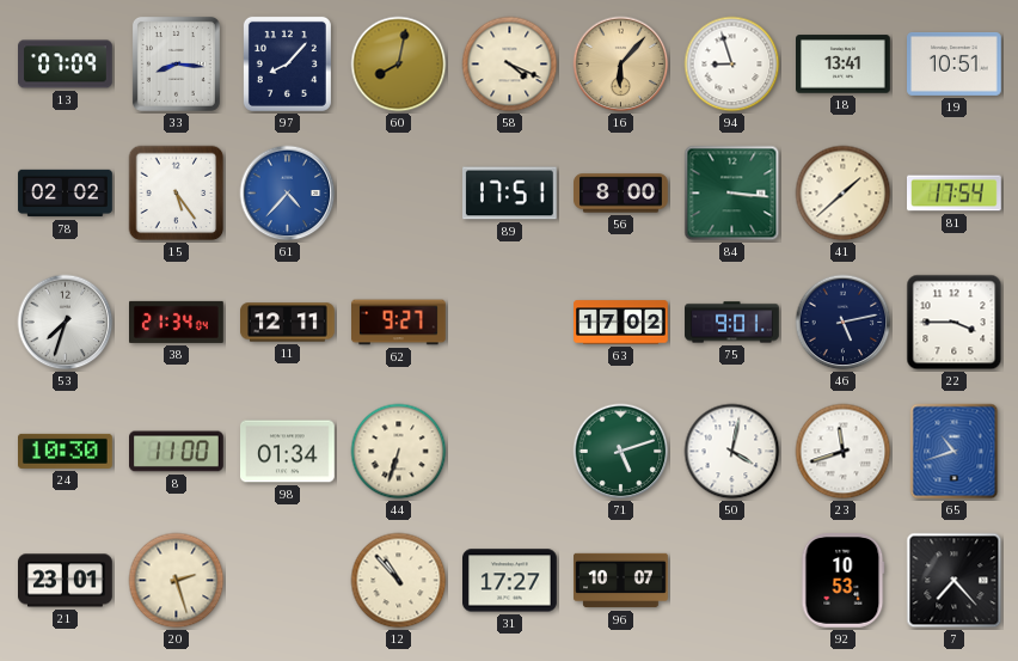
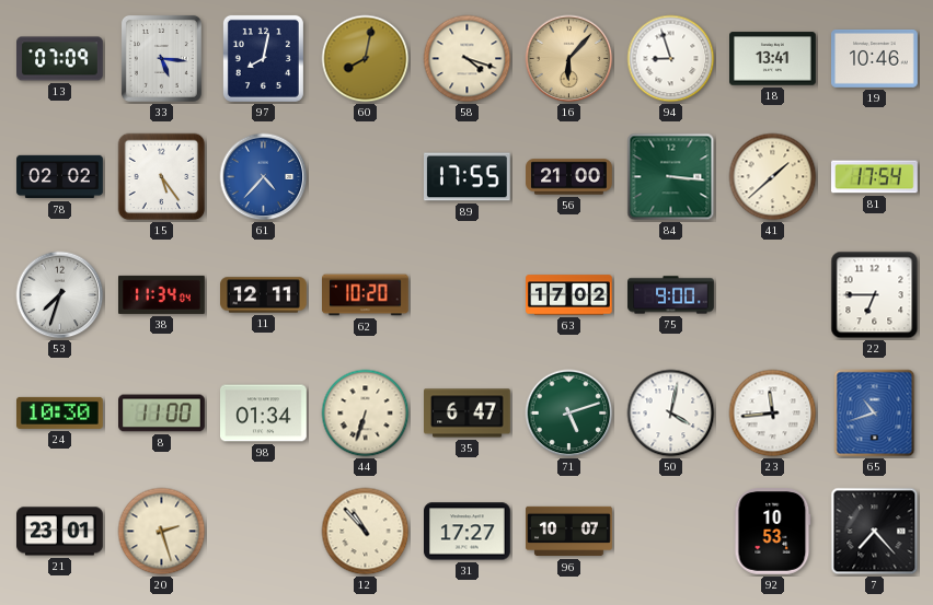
33: 8:16 -> 5:16
97: 8:07 -> 8:02
58: 4:19 -> 4:18
19: 10:51 -> 10:46
89: 17:51 -> 17:55
56: 8:00 -> 21:00
38: 21:34 -> 11:34
62: 9:27 -> 10:20
75: 9:01 -> 9:00
46: 5:13 -> none
22: 3:45 -> 6:45
35: none -> 6:47
23: 11:42 -> 11:44
